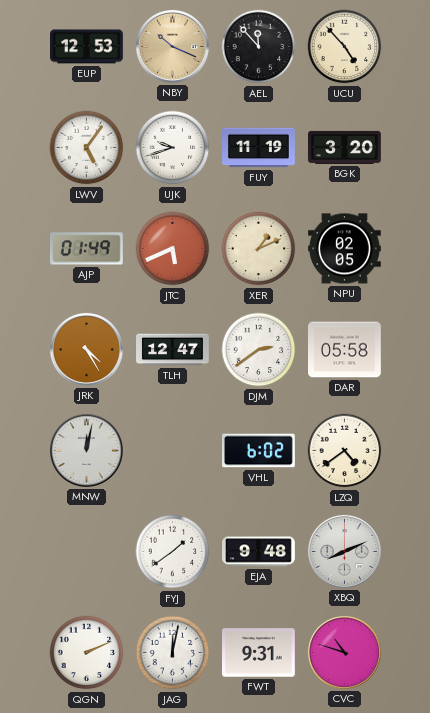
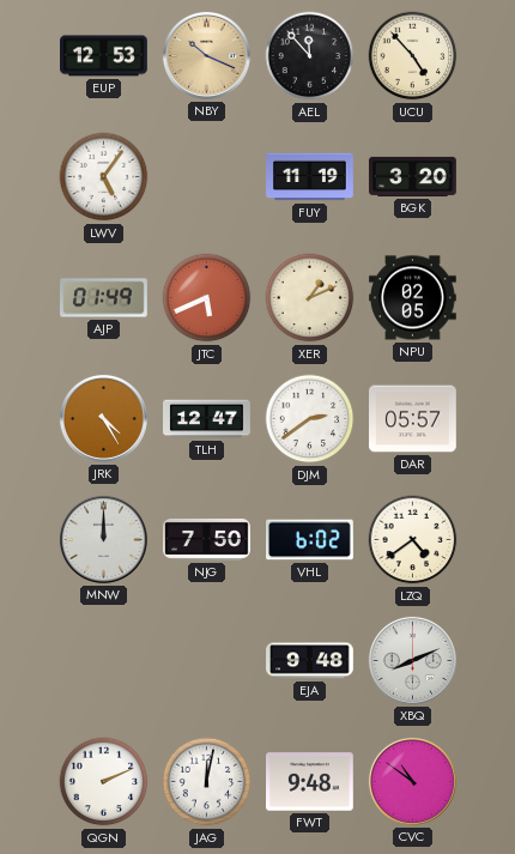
UJK: 9:42 -> none
DAR: 05:58 -> 05:57
MNW: 12:02 -> 12:00
NJG: none -> 7:50
FYJ: 1:39 -> none
FWT: 9:31 -> 9:48
CVC: 10:48 -> 10:51
